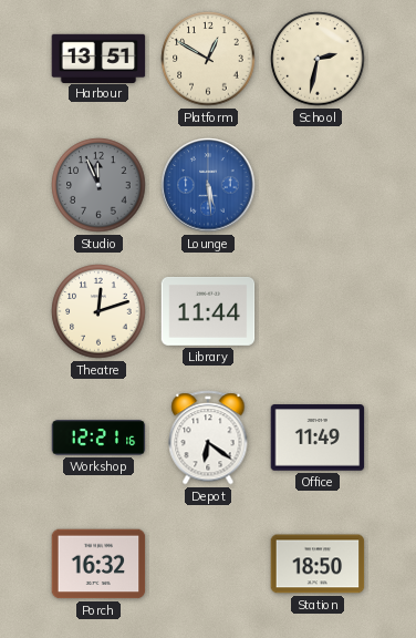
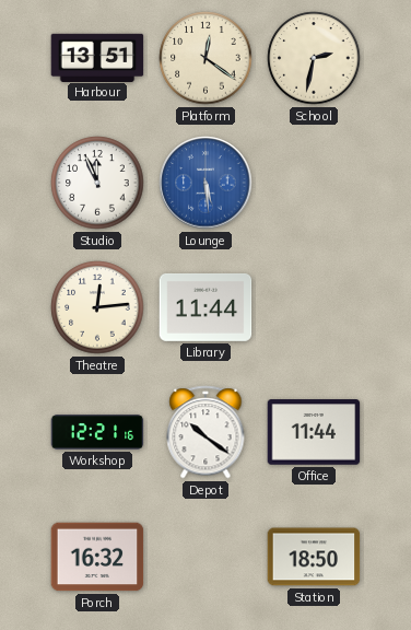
Platform: 12:50 -> 12:21
Studio dial: grey -> white
Theatre: 12:12 -> 12:14
Depot: 6:21 -> 10:21
Office: 11:49 -> 11:44
